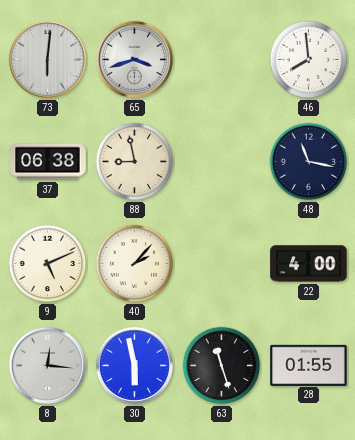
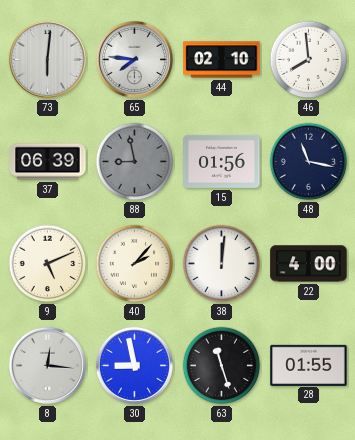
65: 3:42 -> 7:46
44: none -> 02:10
37: 06:38 -> 06:39
88 dial: cream -> grey
15: none -> 01:56
38: none -> 12:01
30: 5:58 -> 8:58
